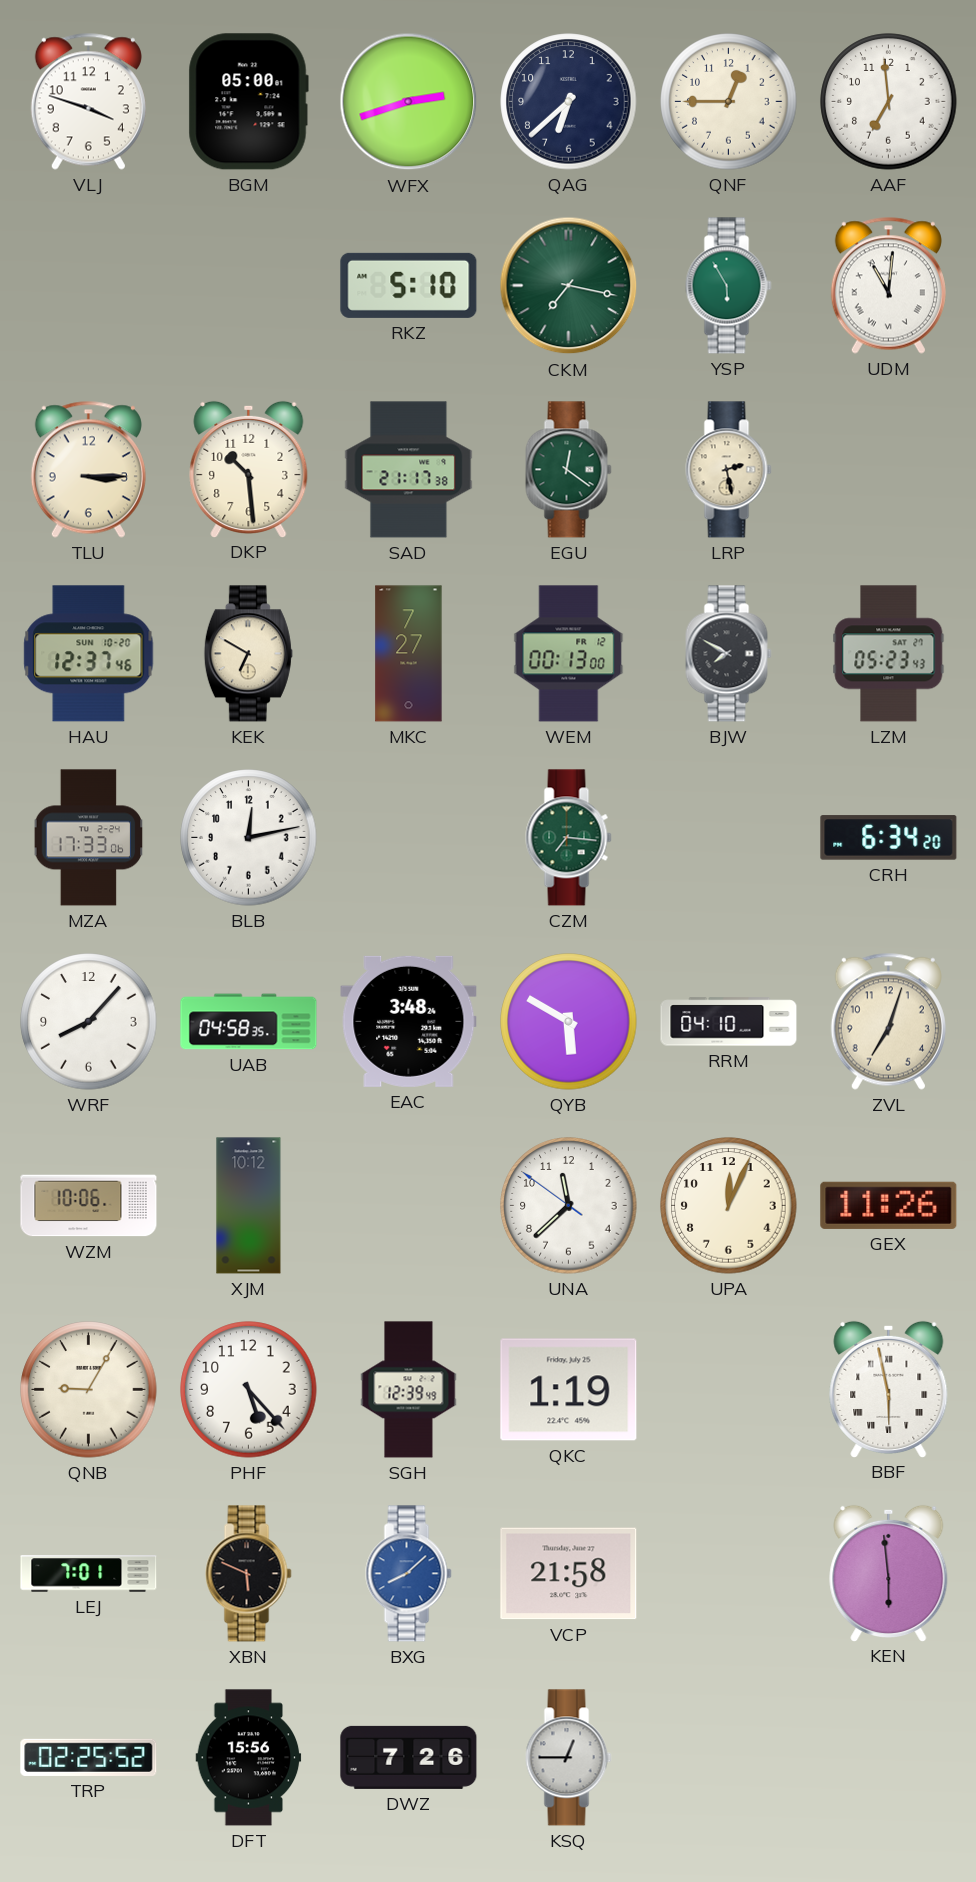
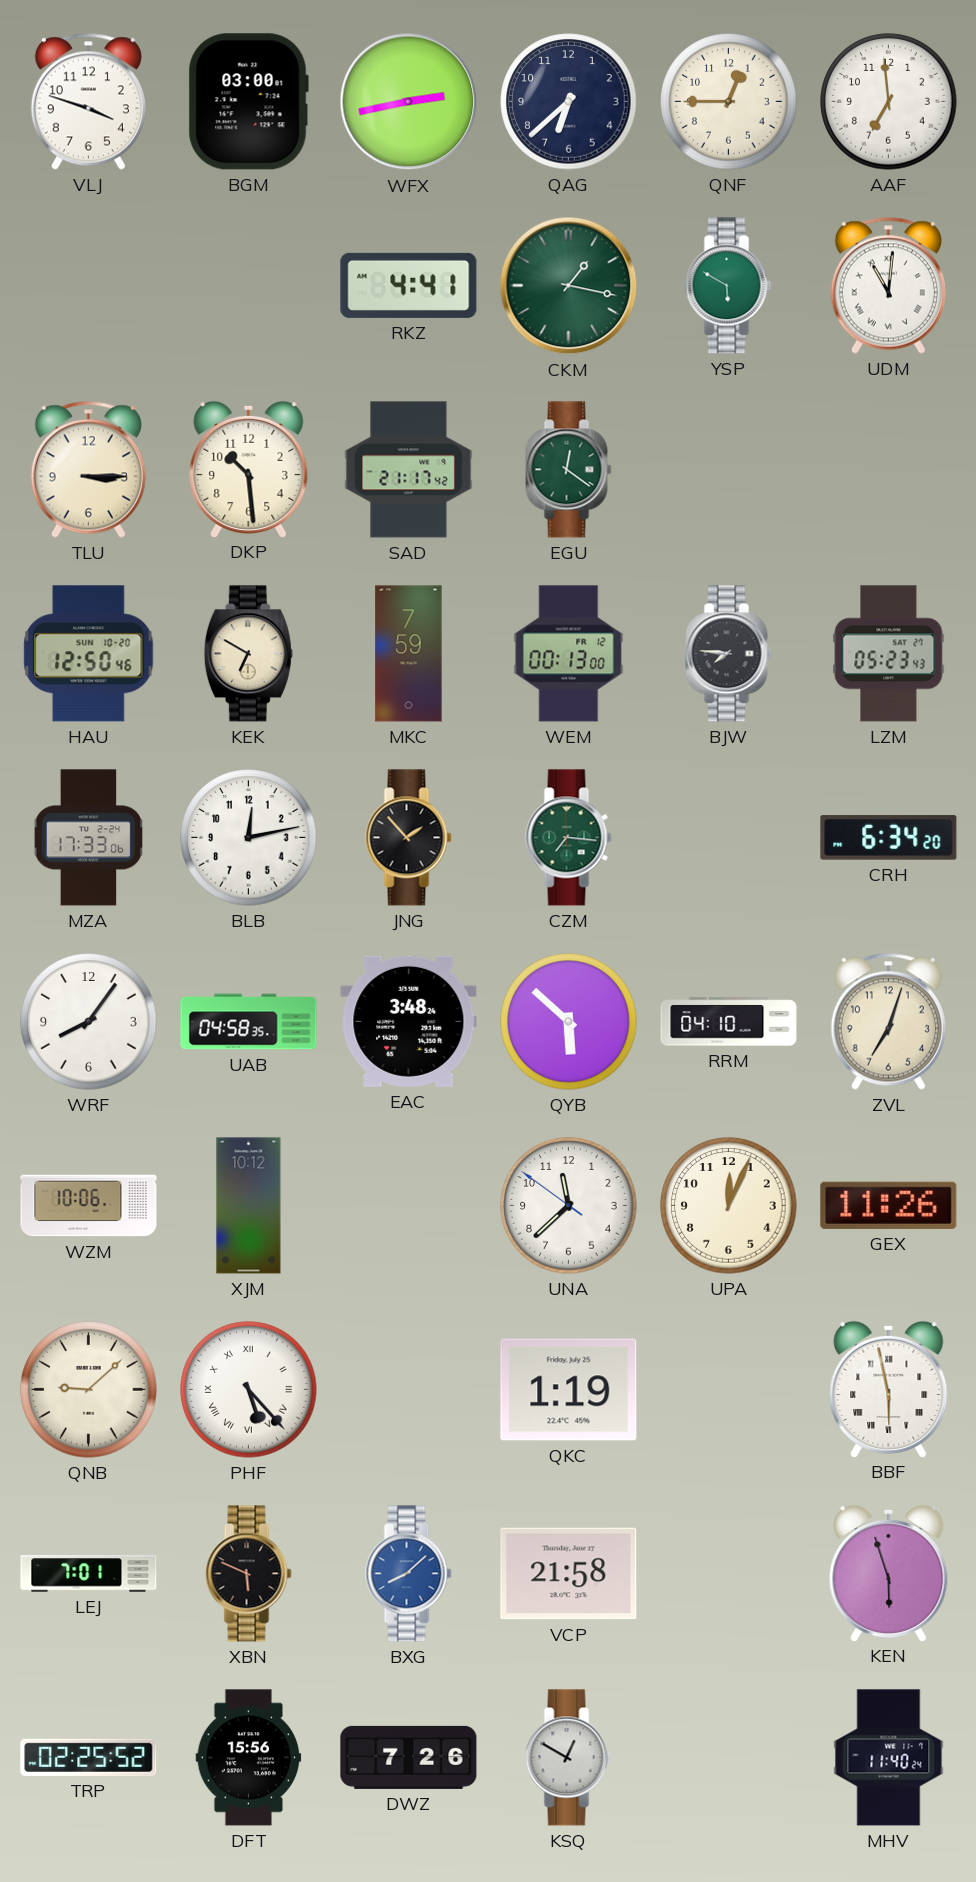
BGM: 05:00 -> 03:00
WFX: 2:42 -> 2:43
RKZ: 5:10 -> 4:41
CKM: 7:17 -> 1:17
YSP: 5:55 -> 5:50
SAD: 21:17:38 -> 21:17:42
LRP: 2:28 -> none
HAU: 12:37 -> 12:50
MKC: 7:27 -> 7:59
BJW: 7:50 -> 7:46
JNG: none -> 1:53
WRF: 8:07 -> 8:06
QYB: 5:50 -> 5:52
QNB: 9:05 -> 9:08
PHF numerals: Arabic -> Roman
SGH: 12:39 -> none
KEN: 5:59 -> 5:57
KSQ: 12:45 -> 12:50
MHV: none -> 11:40
